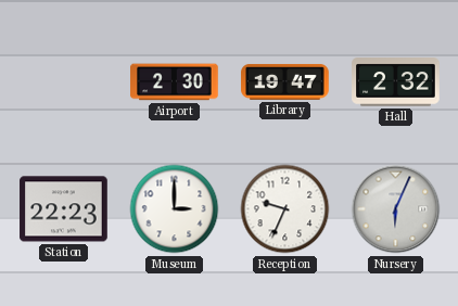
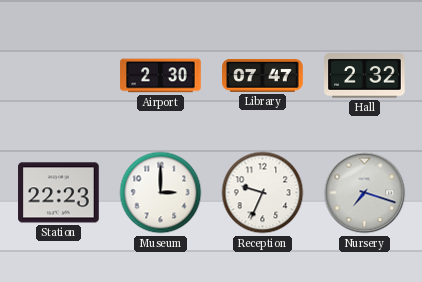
Library: 19:47 -> 07:47
Nursery: 6:04 -> 7:18
